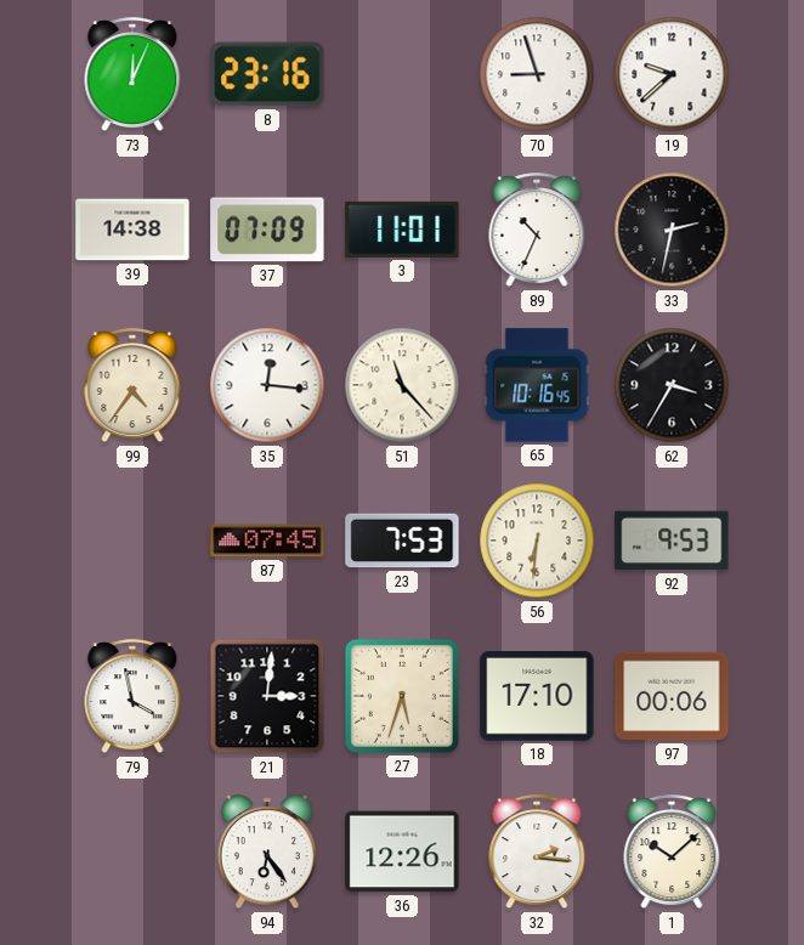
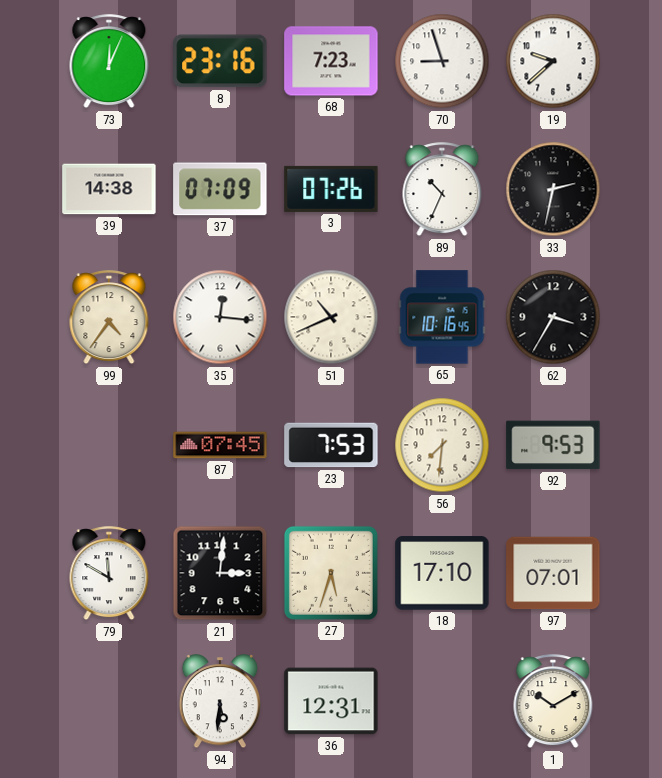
68: none -> 7:23
3: 11:01 -> 07:26
51: 11:23 -> 10:41
56: 6:31 -> 7:31
79: 3:58 -> 11:50
97: 00:06 -> 07:01
94: 6:24 -> 5:31
36: 12:26 -> 12:31
32: 2:16 -> none
1: 10:08 -> 10:10
